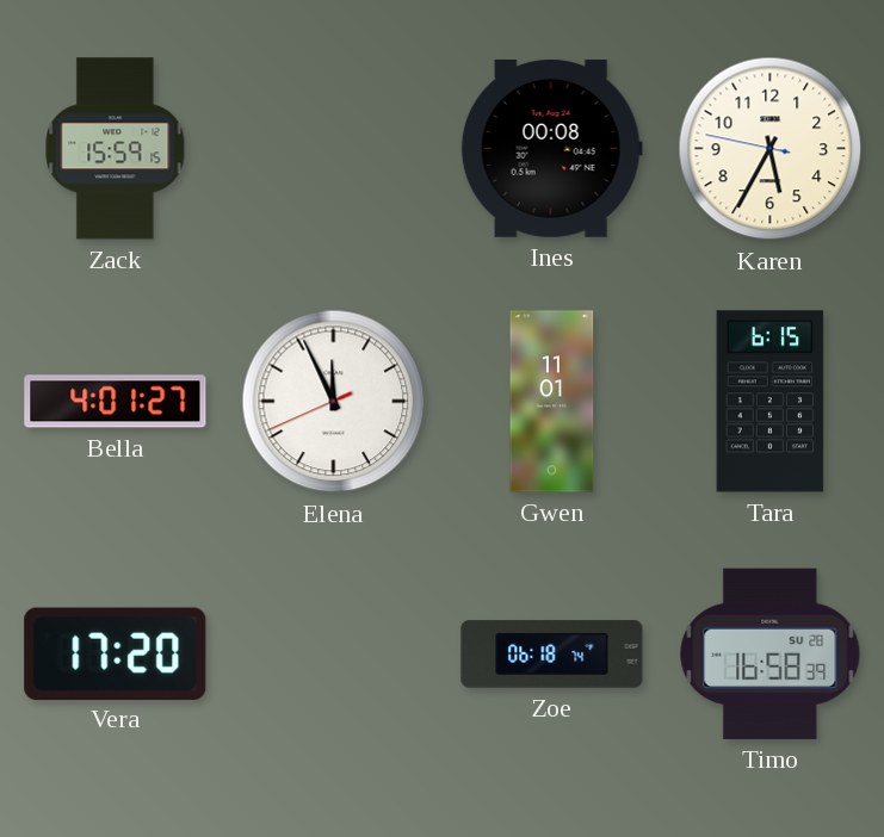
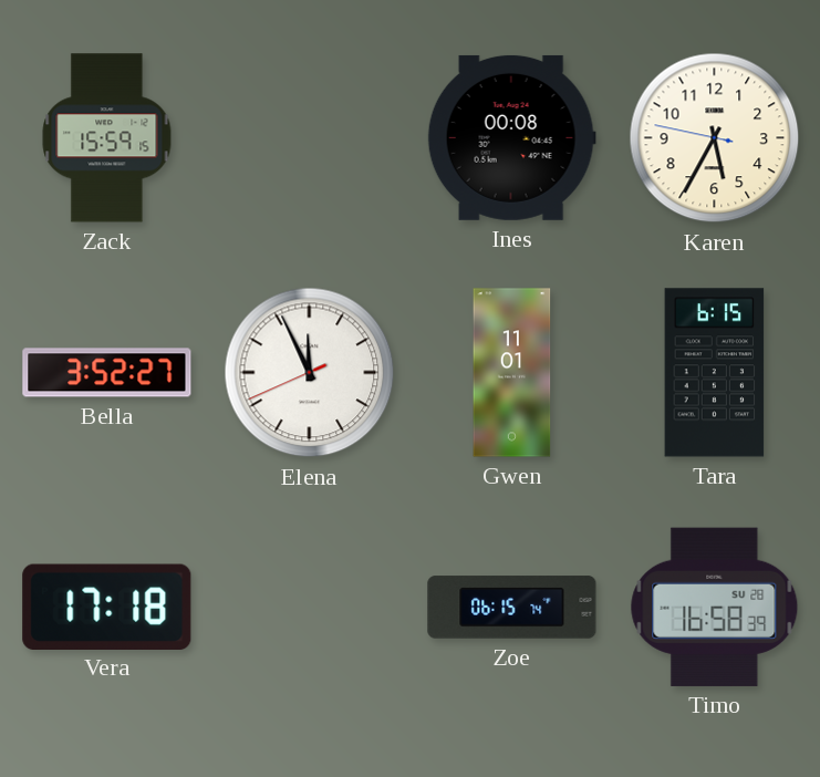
Bella: 4:01 -> 3:52
Vera: 17:20 -> 17:18
Zoe: 06:18 -> 06:15
